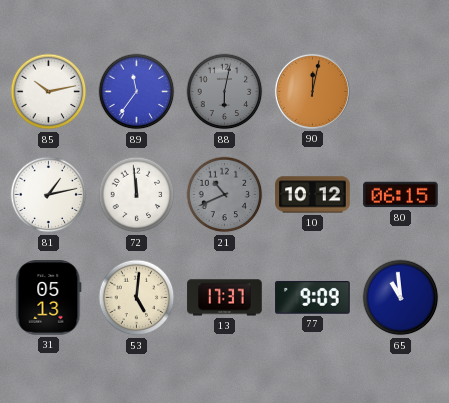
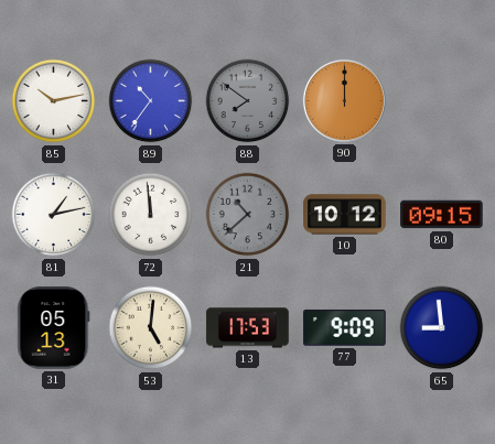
89: 11:36 -> 10:36
88: 6:02 -> 7:51
90: 12:02 -> 12:00
21: 10:41 -> 10:38
80: 06:15 -> 09:15
13: 17:37 -> 17:53
65: 10:59 -> 8:59
